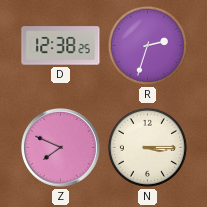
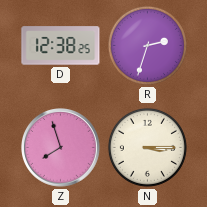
Z: 7:49 -> 7:57
